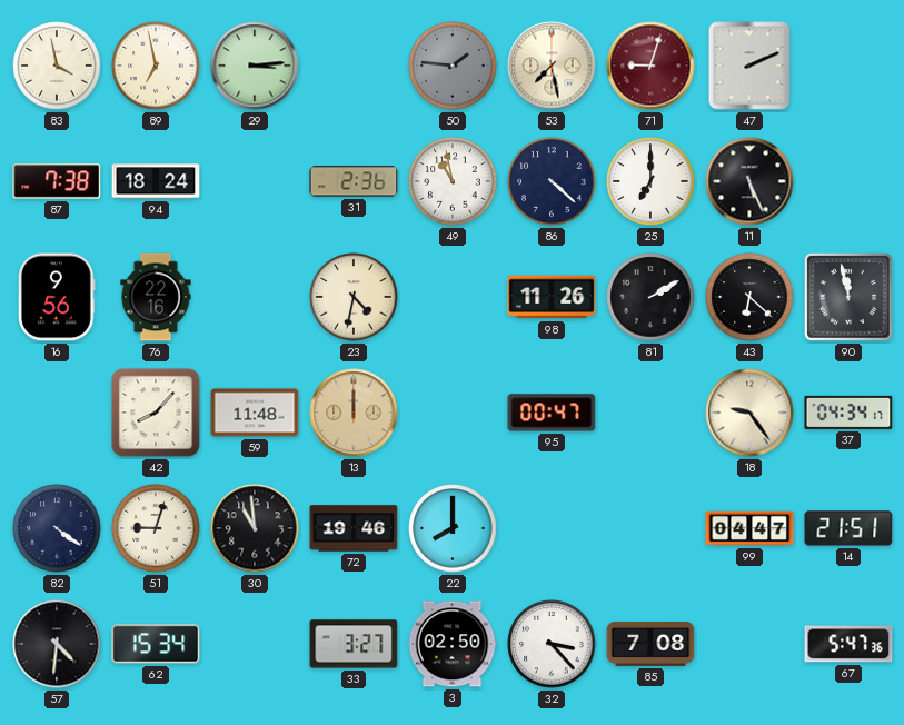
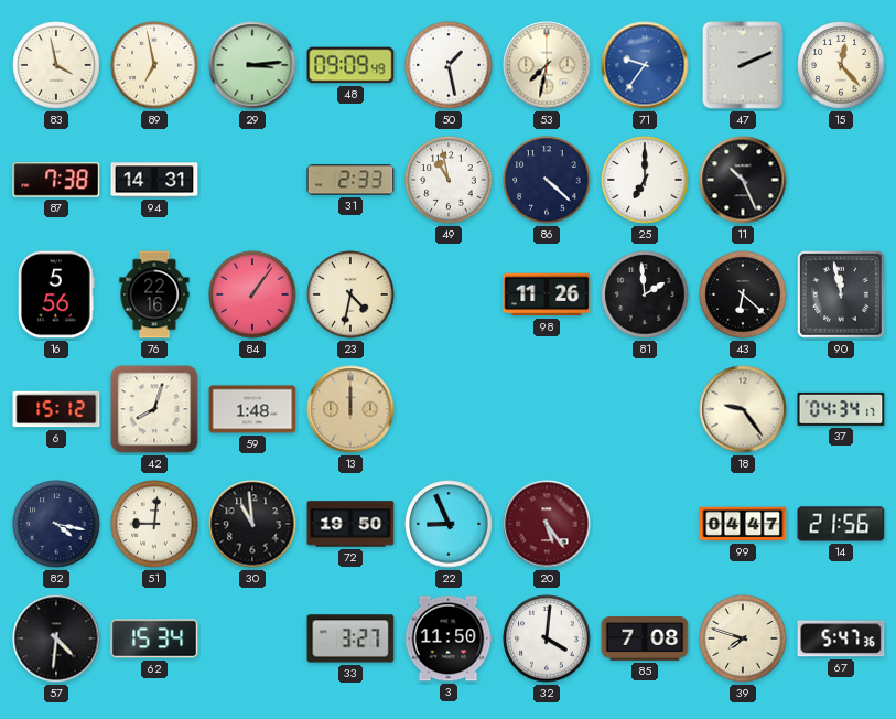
48: none -> 09:09
50: 1:46 -> 1:28
50 dial: grey -> white
53: 7:28 -> 7:32
71: 9:03 -> 9:36
71 dial: burgundy -> blue
15: none -> 12:23
94: 18:24 -> 14:31
31: 2:36 -> 2:33
11: 5:26 -> 10:26
16: 9:56 -> 5:56
84: none -> 1:06
81: 2:10 -> 1:59
6: none -> 15:12
42: 8:07 -> 8:03
59: 11:48 -> 1:48
95: 00:47 -> none
82: 4:21 -> 4:17
51: 9:03 -> 9:01
72: 19:46 -> 19:50
22: 8:00 -> 8:56
20: none -> 5:24
14: 21:51 -> 21:56
3: 02:50 -> 11:50
32: 3:23 -> 4:01
39: none -> 7:48
